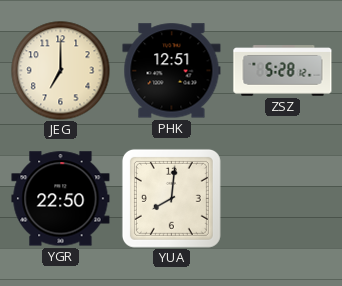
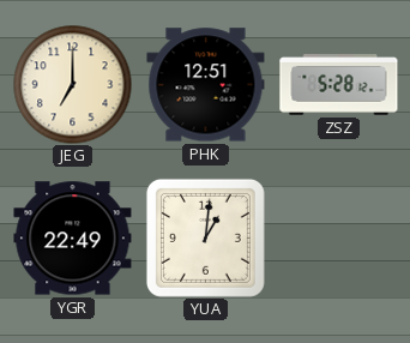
YGR: 22:50 -> 22:49
YUA: 8:01 -> 1:01
